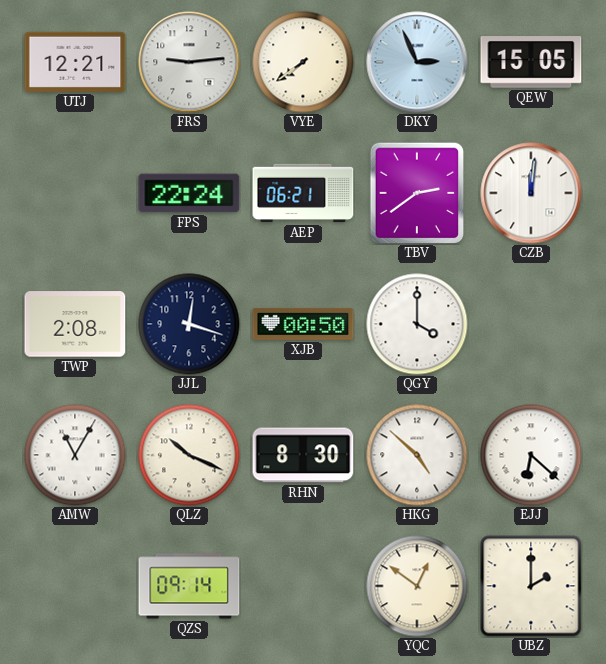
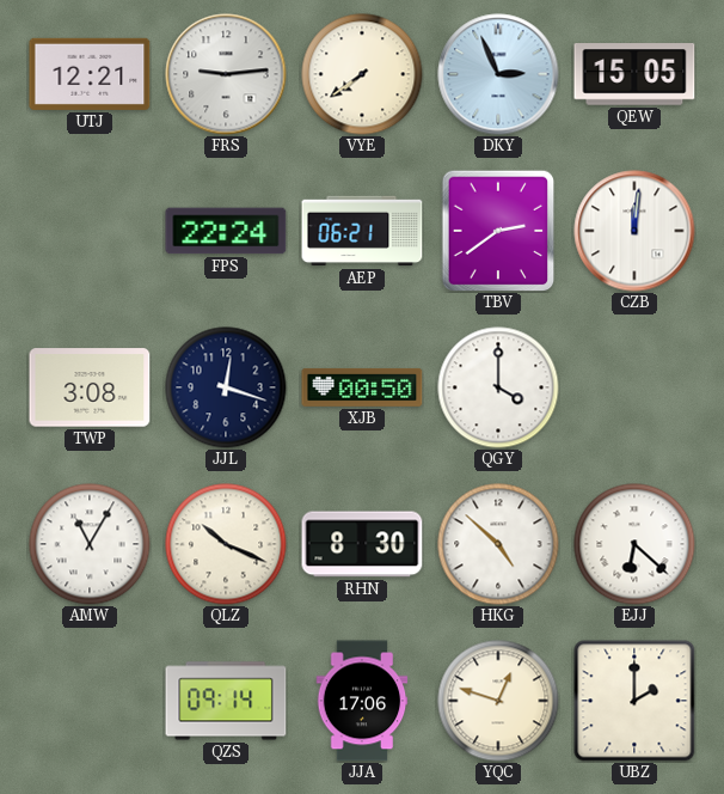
TWP: 2:08 -> 3:08
JJA: none -> 17:06
YQC: 12:51 -> 12:48
